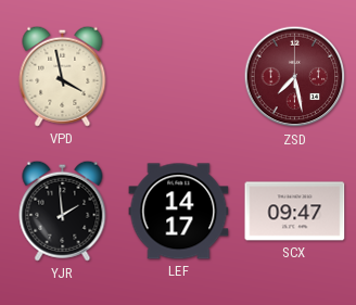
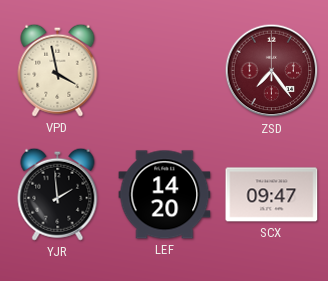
ZSD: 7:28 -> 7:24
LEF: 14:17 -> 14:20
